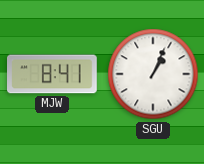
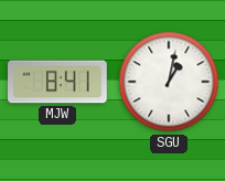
SGU: 1:04 -> 1:02
